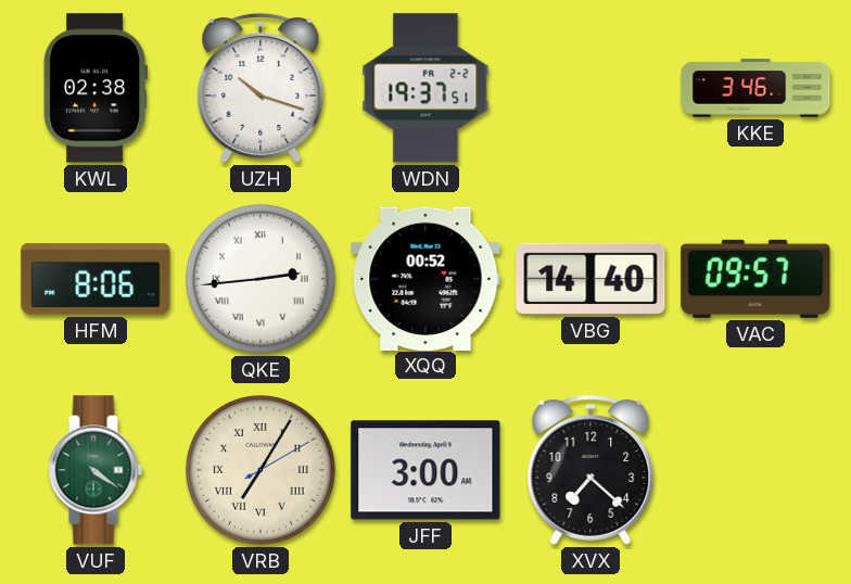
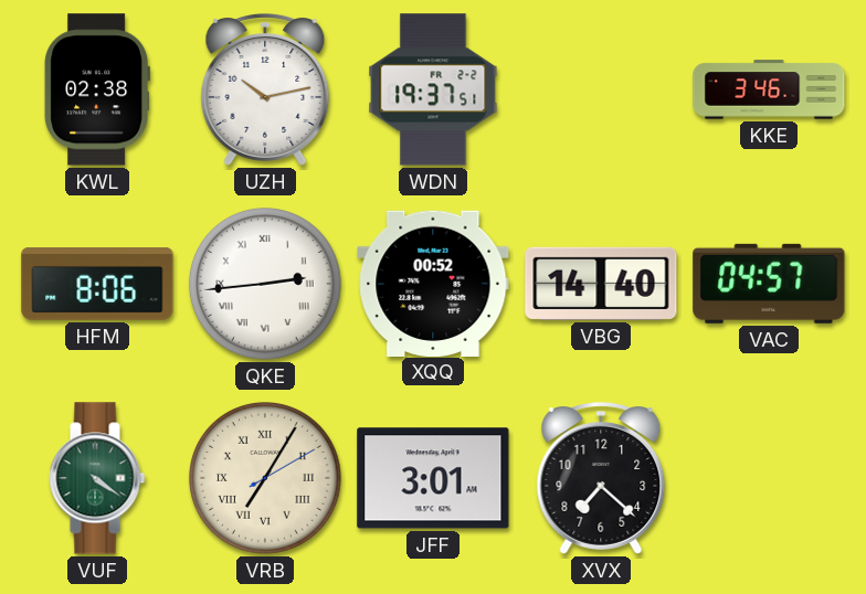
UZH: 10:18 -> 10:13
VAC: 09:57 -> 04:57
JFF: 3:00 -> 3:01
